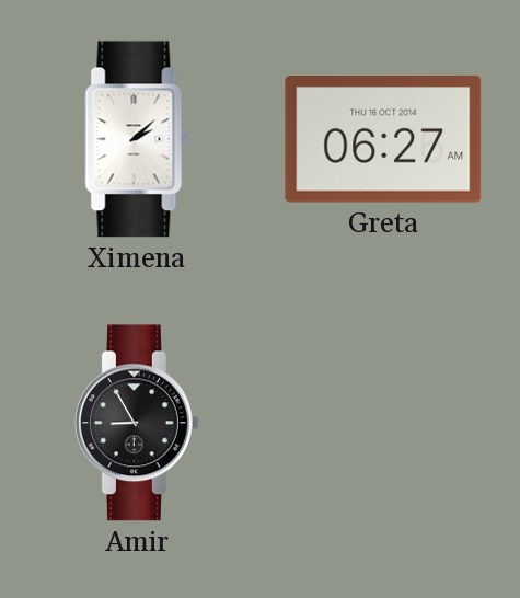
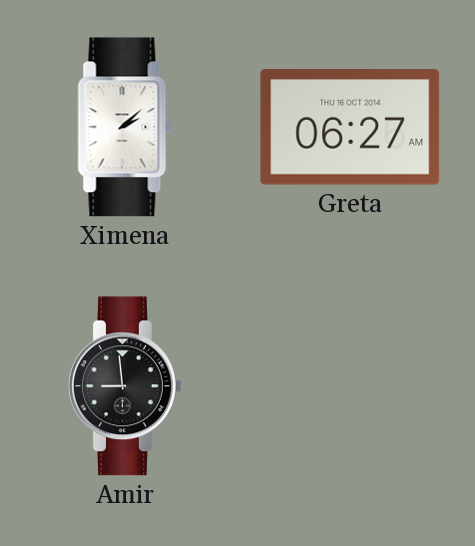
Amir: 8:55 -> 8:59
